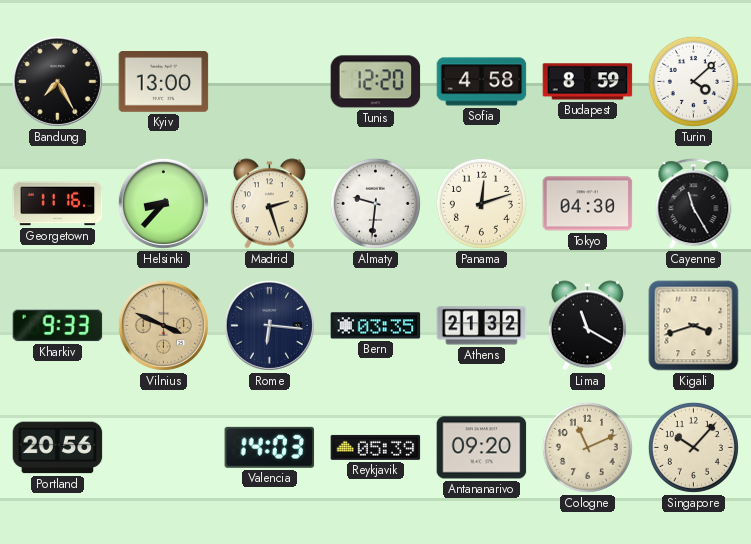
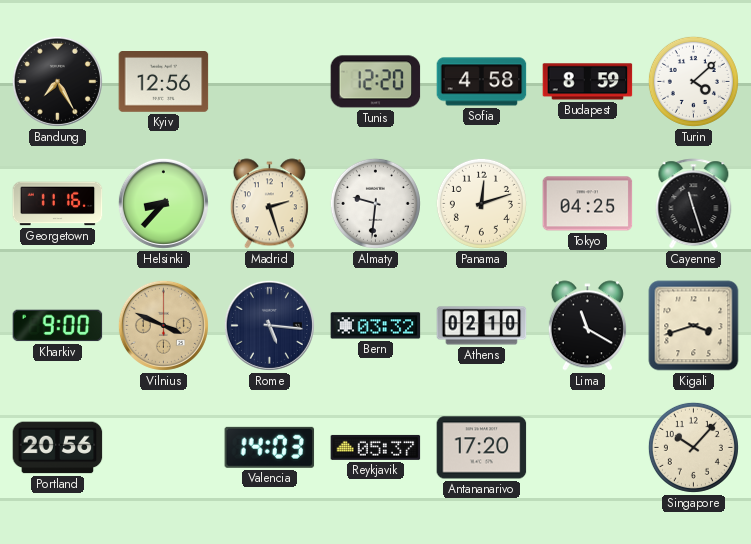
Kyiv: 13:00 -> 12:56
Tokyo: 04:30 -> 04:25
Cayenne: 11:25 -> 11:27
Kharkiv: 9:33 -> 9:00
Rome: 6:16 -> 5:16
Bern: 03:35 -> 03:32
Athens: 21:32 -> 02:10
Reykjavik: 05:39 -> 05:37
Antananarivo: 09:20 -> 17:20
Cologne: 11:11 -> none
